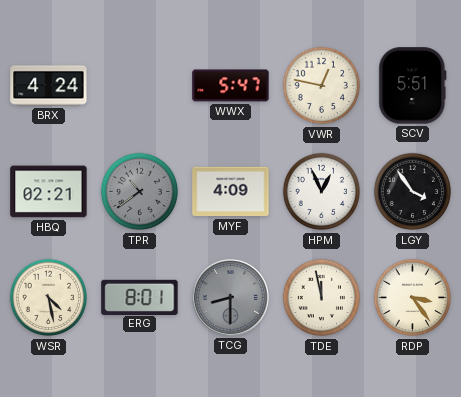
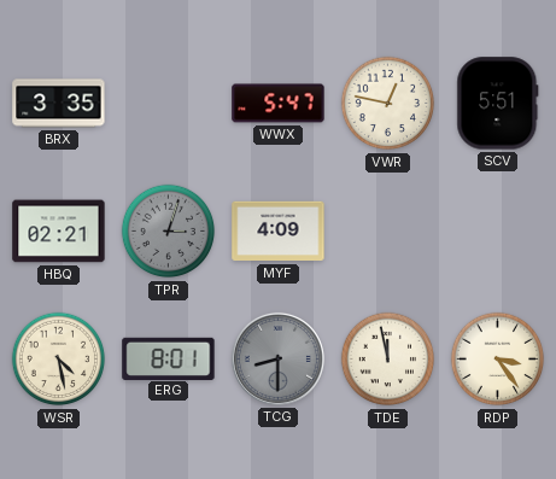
BRX: 4:24 -> 3:35
TPR: 10:39 -> 3:03
HPM: 12:56 -> none
LGY: 3:54 -> none
